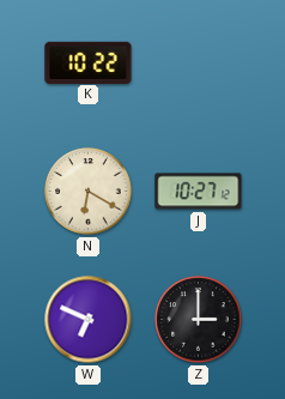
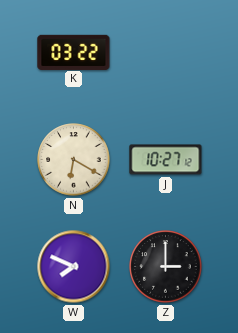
K: 10:22 -> 03:22
W: 6:49 -> 7:49
